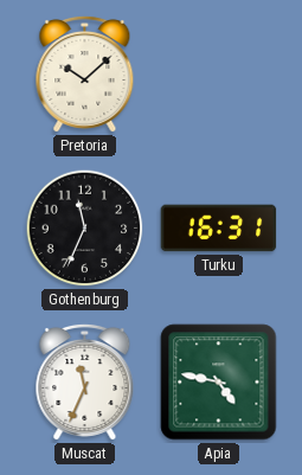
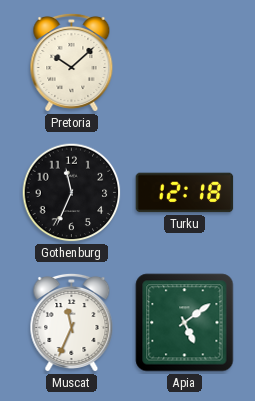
Turku: 16:31 -> 12:18
Apia: 4:47 -> 5:09
